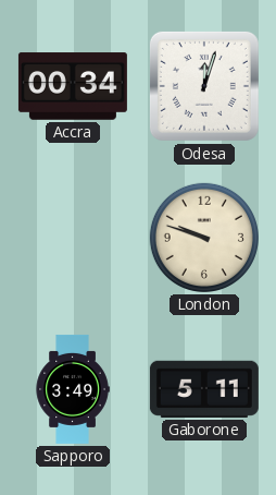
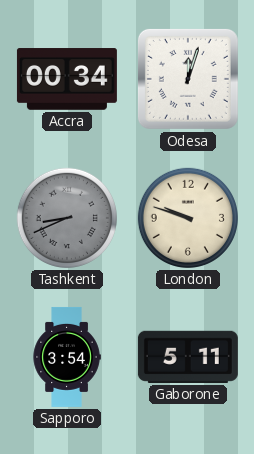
Tashkent: none -> 8:41
Sapporo: 3:49 -> 3:54
